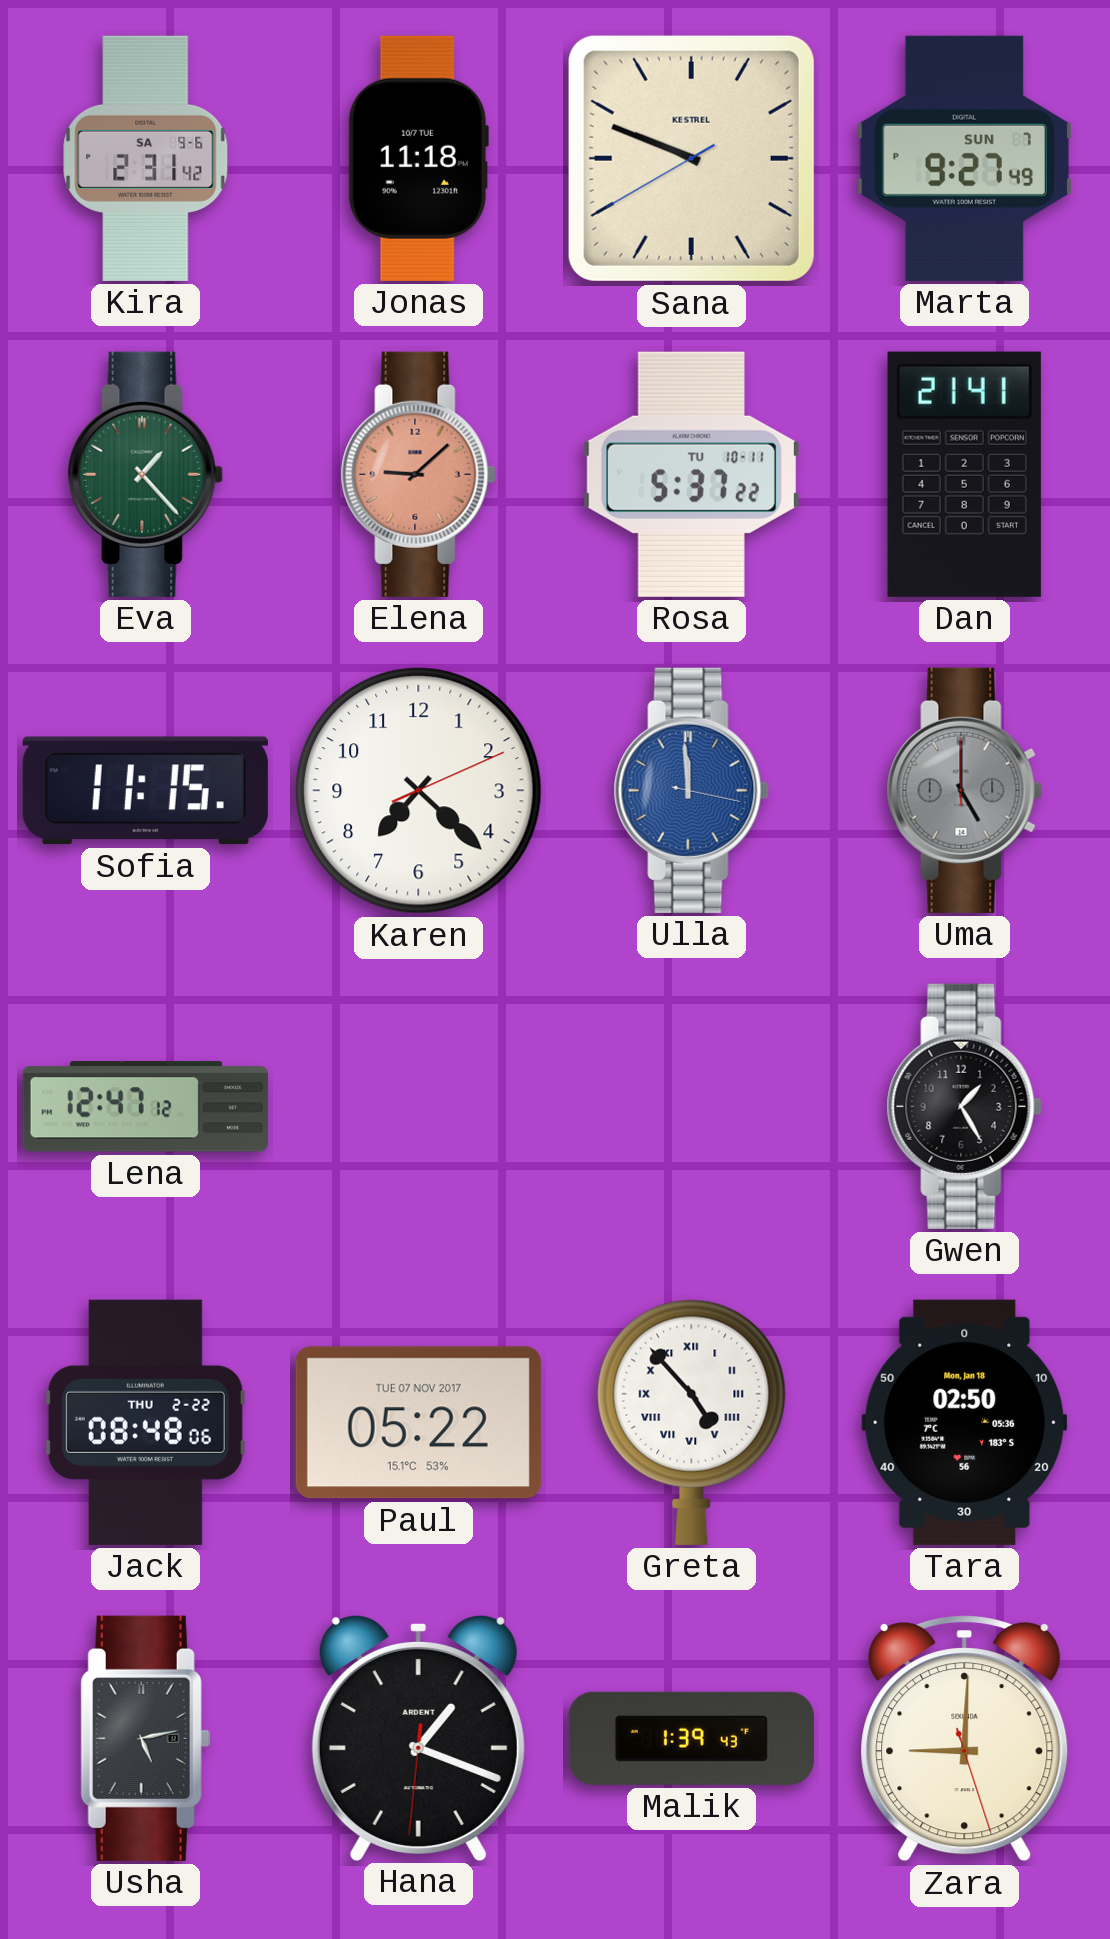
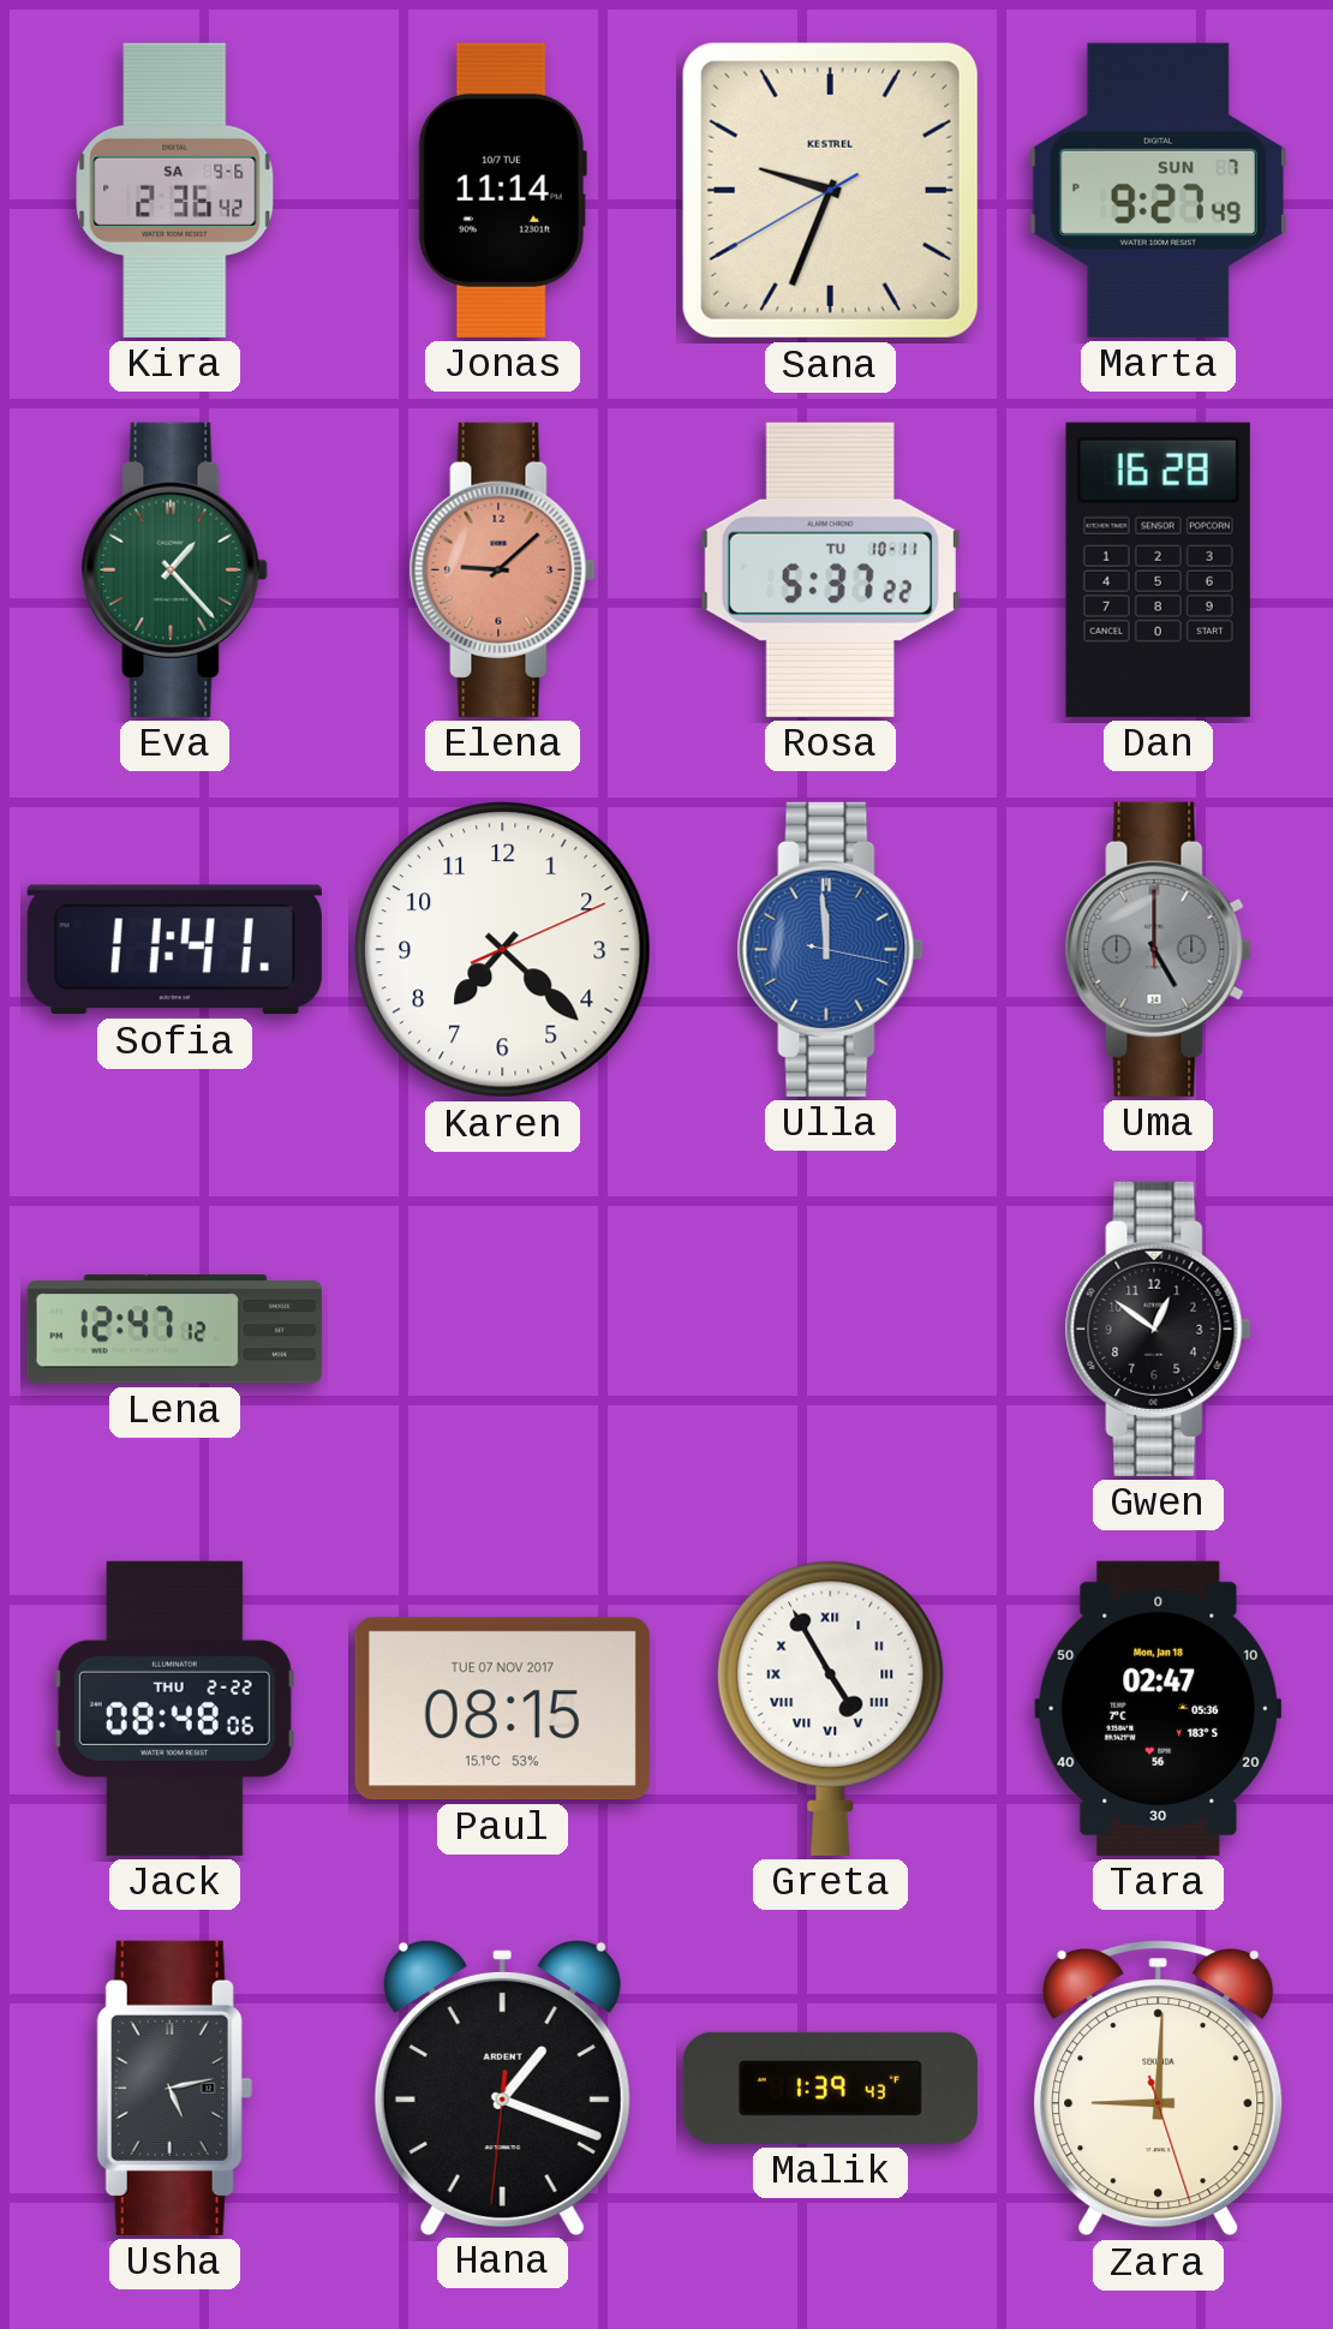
Kira: 2:31 -> 2:36
Jonas: 11:18 -> 11:14
Sana: 9:48 -> 9:33
Dan: 21:41 -> 16:28
Sofia: 11:15 -> 11:41
Gwen: 1:25 -> 12:51
Paul: 05:22 -> 08:15
Greta: 4:53 -> 4:55
Tara: 02:50 -> 02:47
